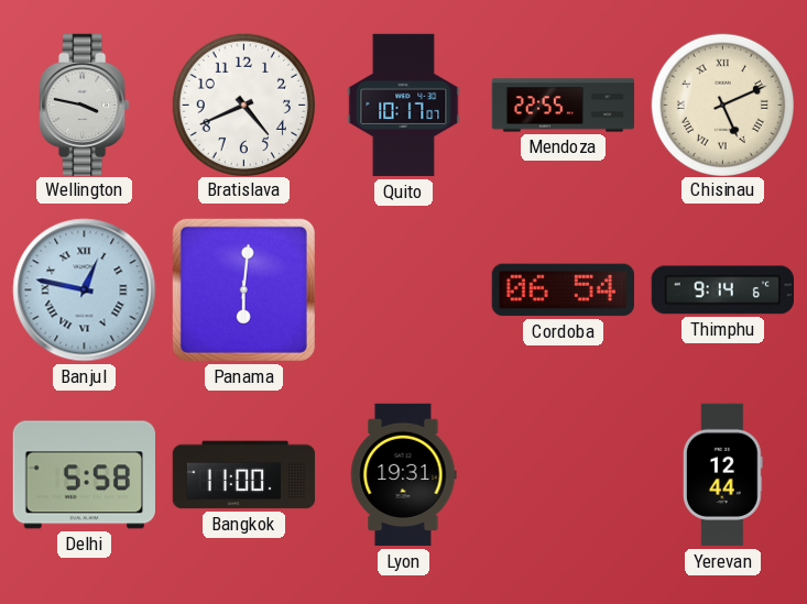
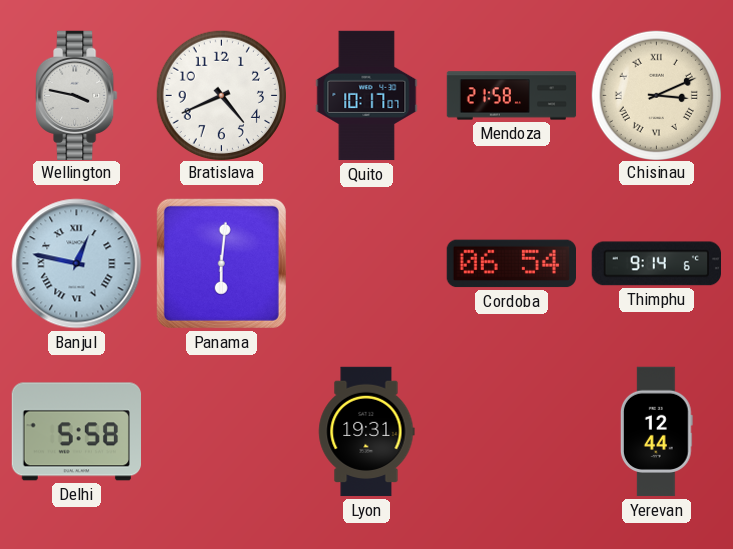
Mendoza: 22:55 -> 21:58
Chisinau: 5:11 -> 3:11
Bangkok: 11:00 -> none
